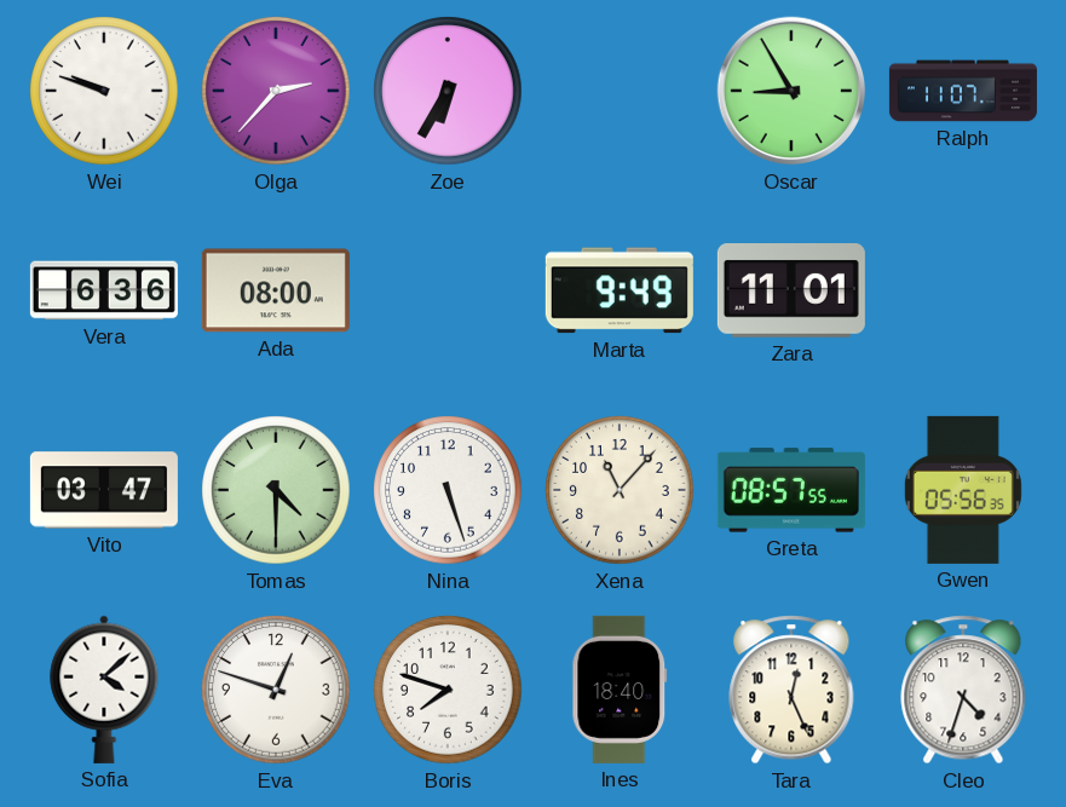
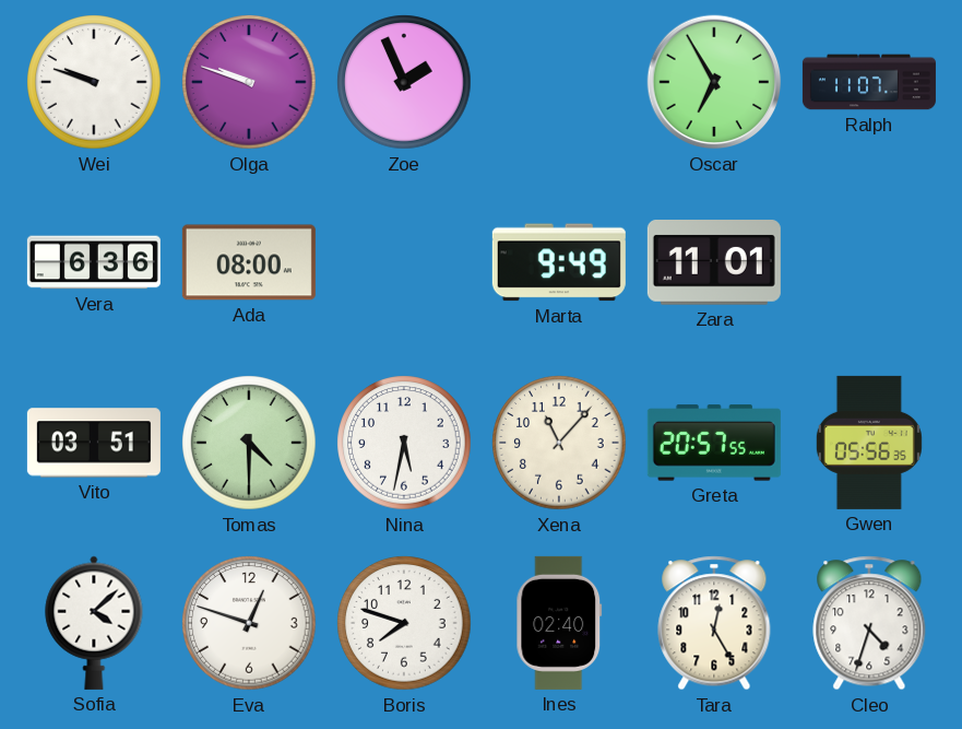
Olga: 2:37 -> 9:48
Zoe: 6:35 -> 1:56
Oscar: 8:55 -> 6:55
Vito: 03:47 -> 03:51
Nina: 5:27 -> 5:32
Greta: 08:57 -> 20:57
Ines: 18:40 -> 02:40
Tara: 12:26 -> 12:25
